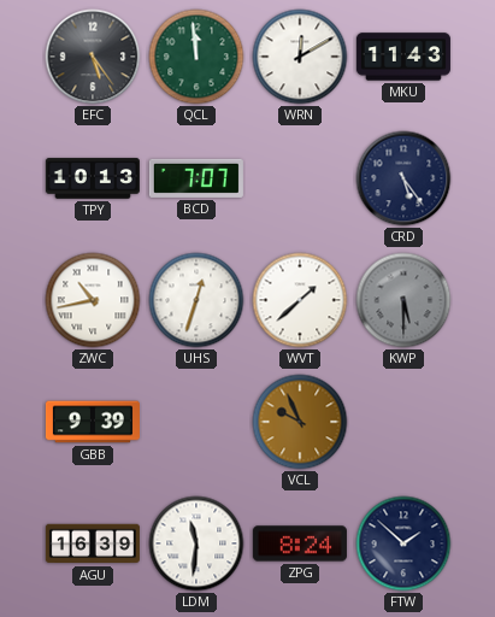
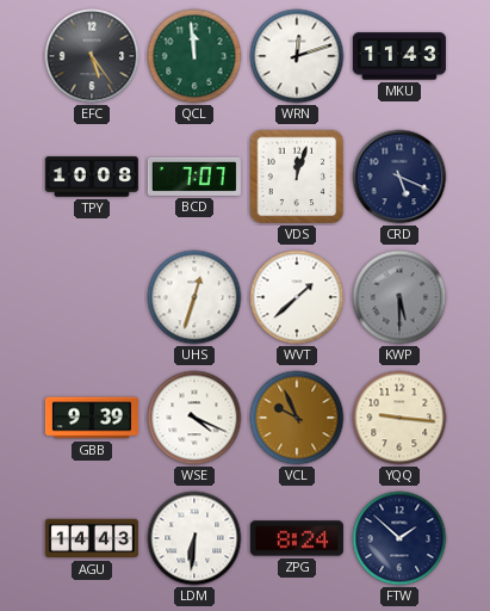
WRN: 12:10 -> 12:12
TPY: 10:13 -> 10:08
VDS: none -> 12:03
CRD: 5:24 -> 5:19
ZWC: 10:43 -> none
WSE: none -> 4:19
YQQ: none -> 9:16
AGU: 16:39 -> 14:43
LDM: 11:31 -> 6:31
